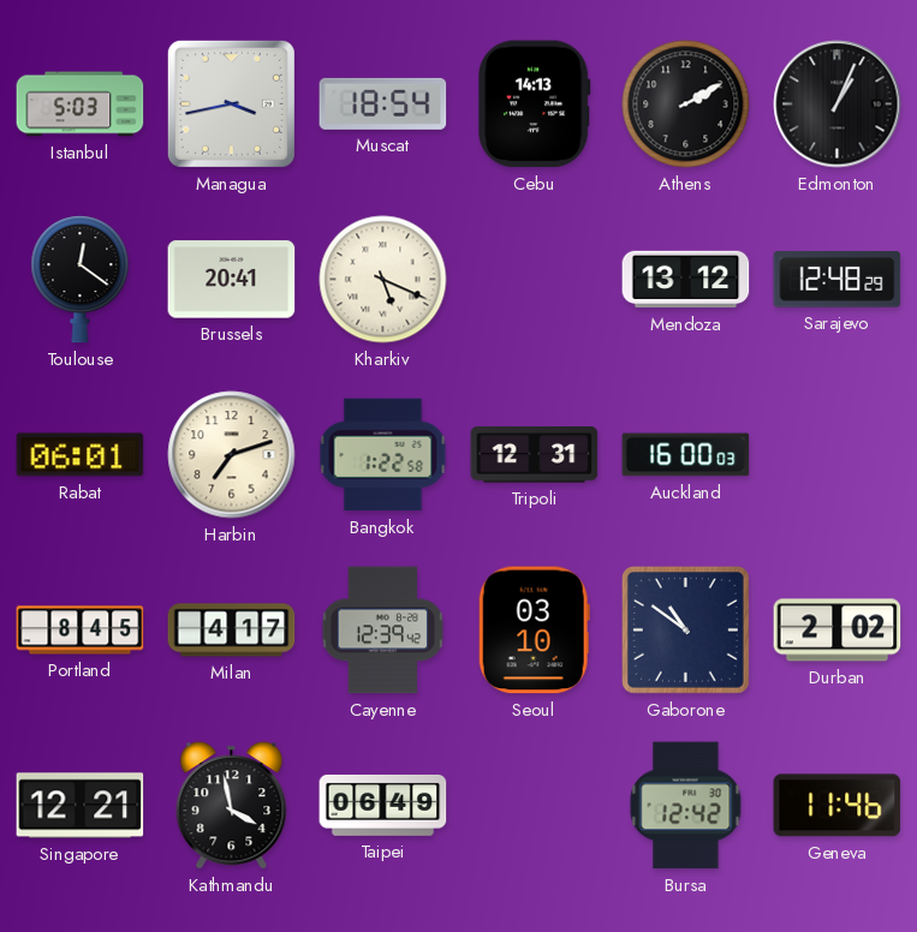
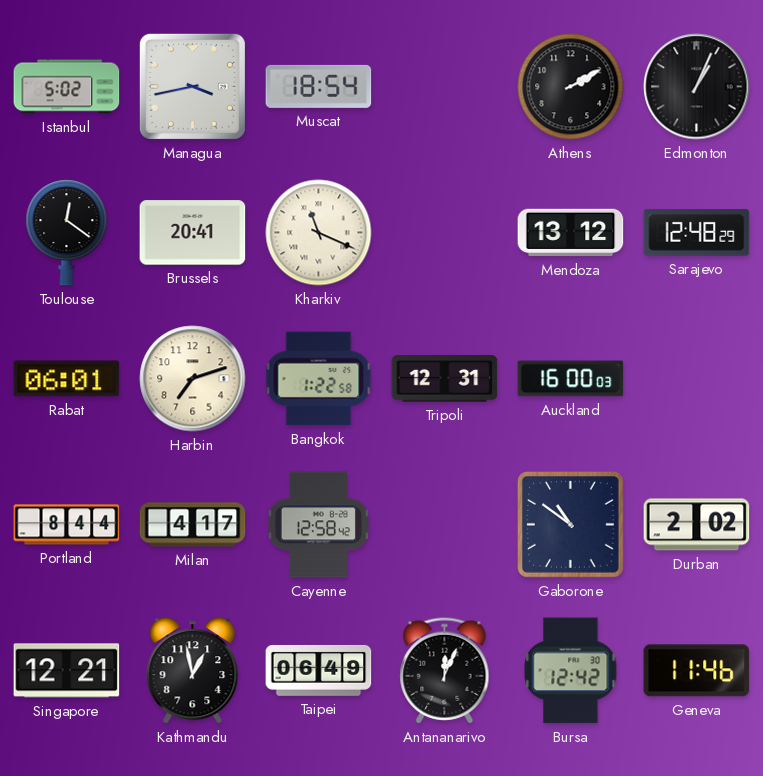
Istanbul: 5:03 -> 5:02
Cebu: 14:13 -> none
Kharkiv: 5:19 -> 11:19
Portland: 8:45 -> 8:44
Cayenne: 12:39 -> 12:58
Seoul: 03:10 -> none
Kathmandu: 3:58 -> 12:58
Antananarivo: none -> 12:04
